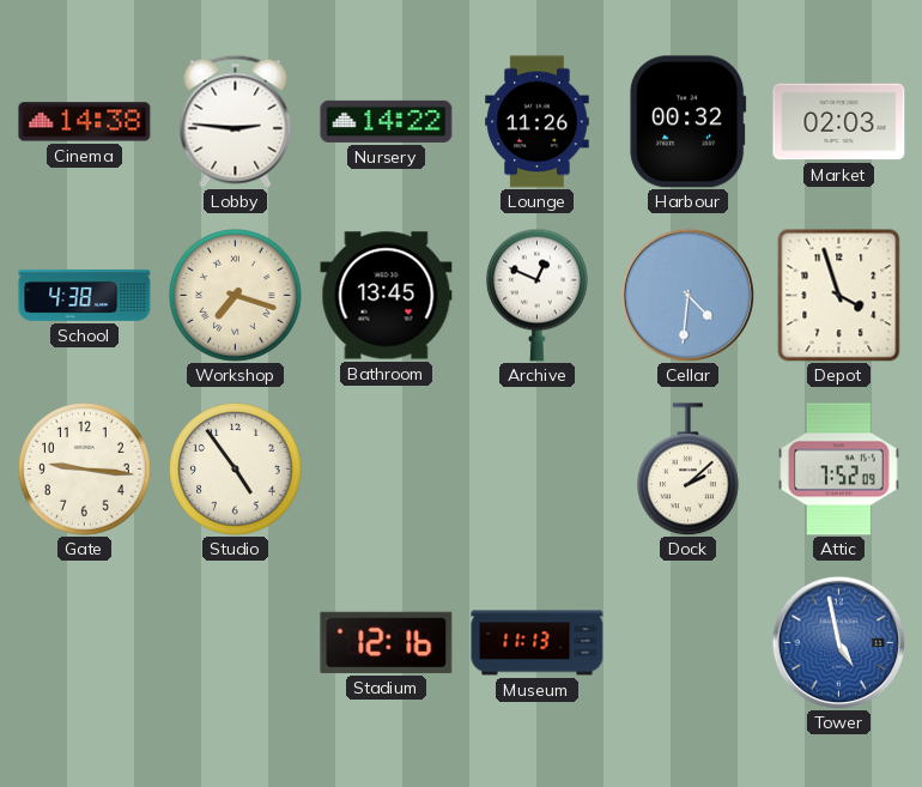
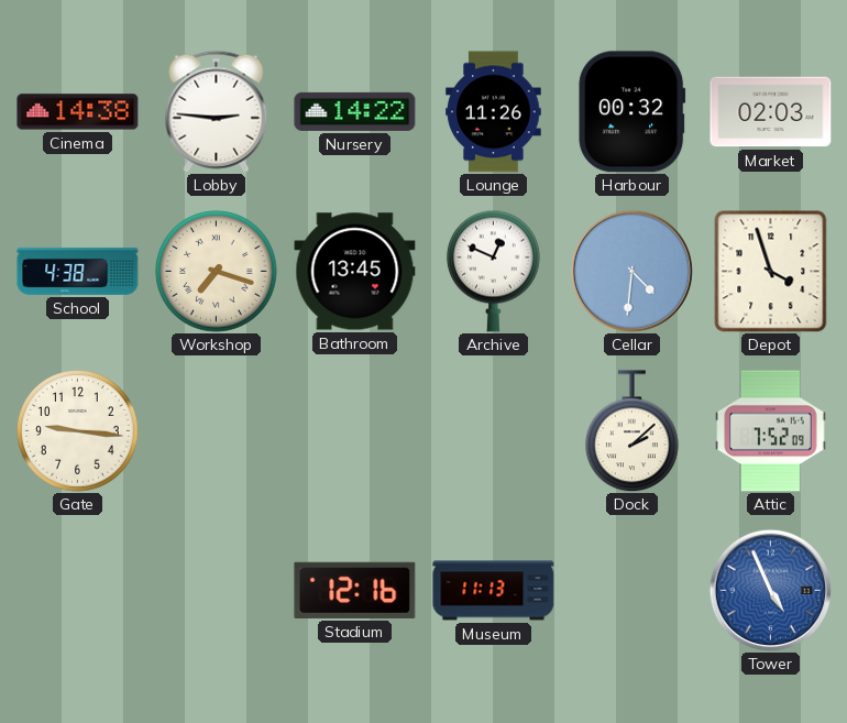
Studio: 4:54 -> none
Tower: 4:58 -> 4:56
